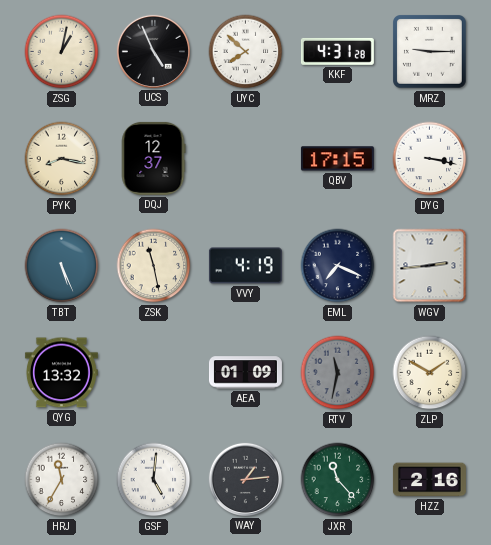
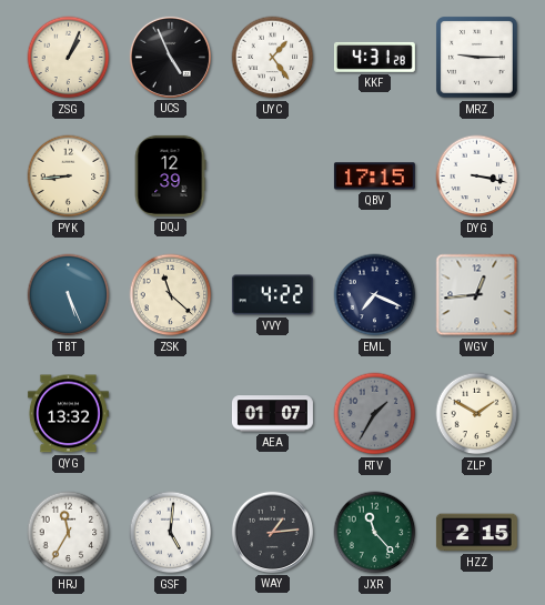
ZSG: 1:02 -> 1:04
UYC: 7:52 -> 1:24
PYK: 8:17 -> 8:44
DQJ: 12:37 -> 12:39
ZSK: 11:28 -> 11:22
VVY: 4:19 -> 4:22
WGV: 2:44 -> 12:44
AEA: 01:09 -> 01:07
RTV: 11:32 -> 1:35
HZZ: 2:16 -> 2:15
